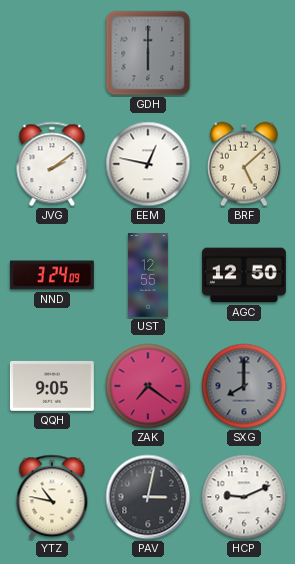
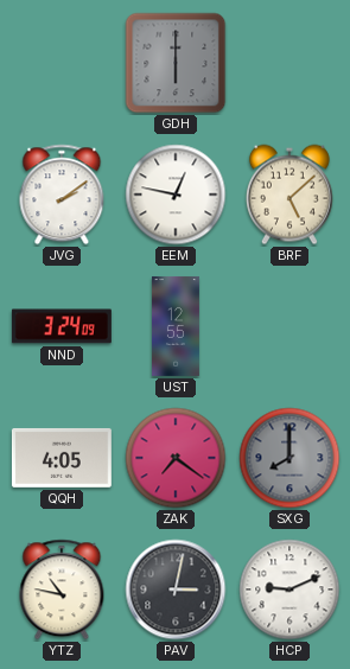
AGC: 12:50 -> none
QQH: 9:05 -> 4:05
